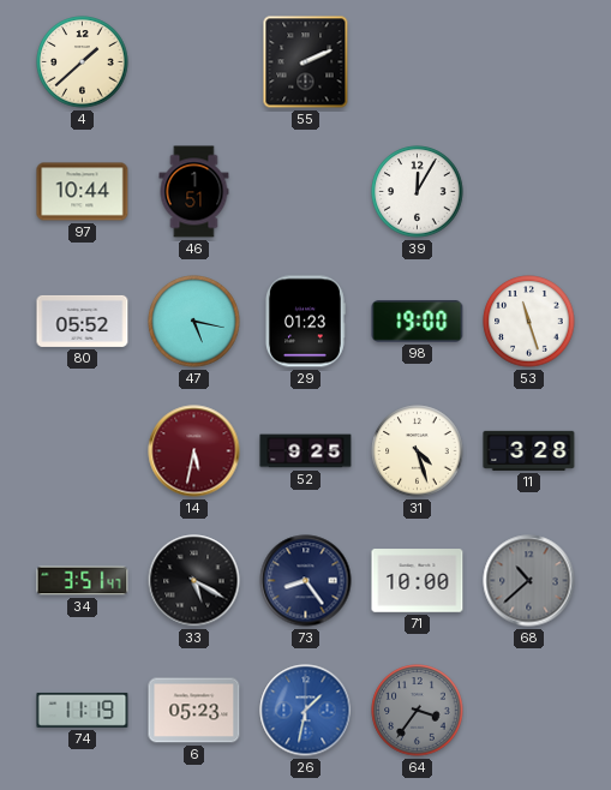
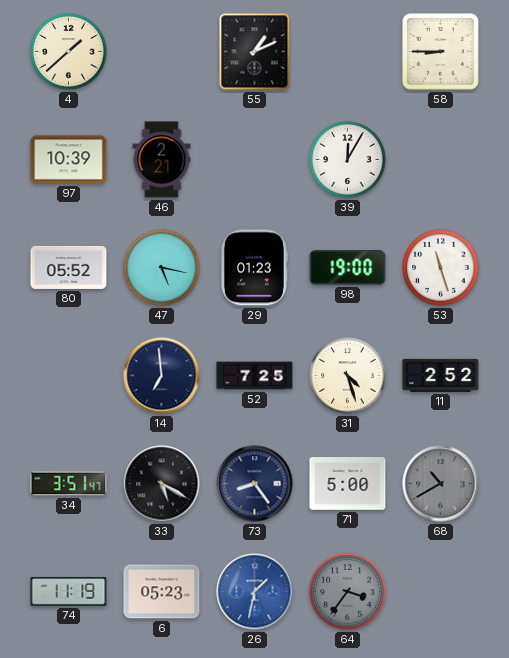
55: 2:11 -> 1:11
58: none -> 8:45
97: 10:44 -> 10:39
46: 1:51 -> 2:21
14: 5:32 -> 6:59
14 dial: burgundy -> navy
52: 9:25 -> 7:25
11: 3:28 -> 2:52
71: 10:00 -> 5:00
68: 10:38 -> 10:40
